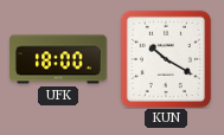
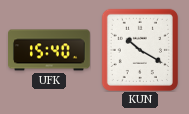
UFK: 18:00 -> 15:40
